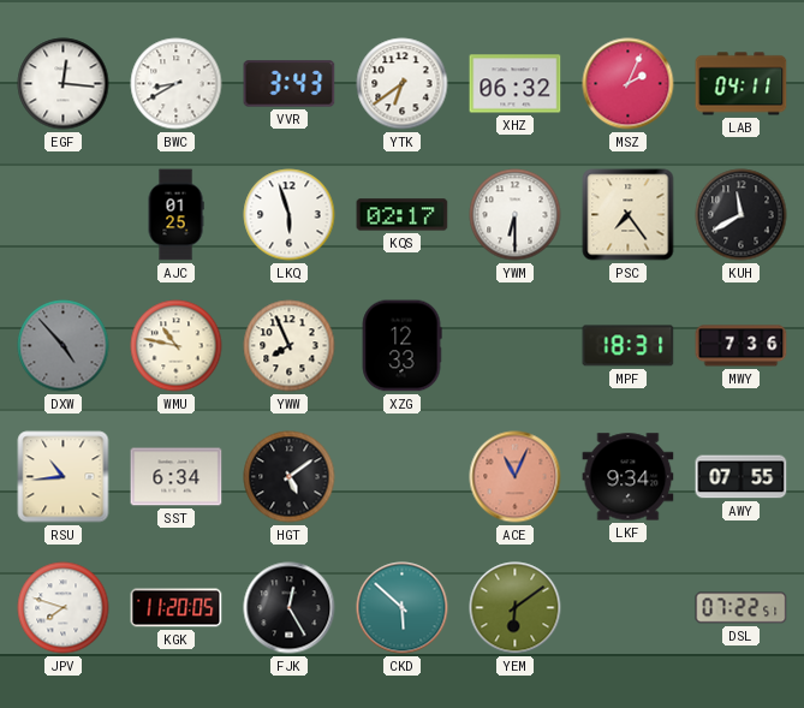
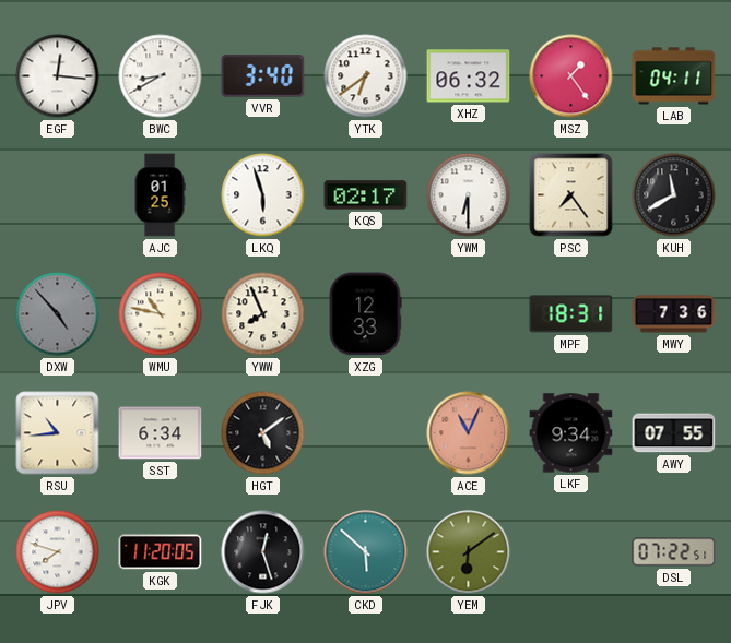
VVR: 3:43 -> 3:40
MSZ: 2:04 -> 1:24
FJK: 12:25 -> 12:27
